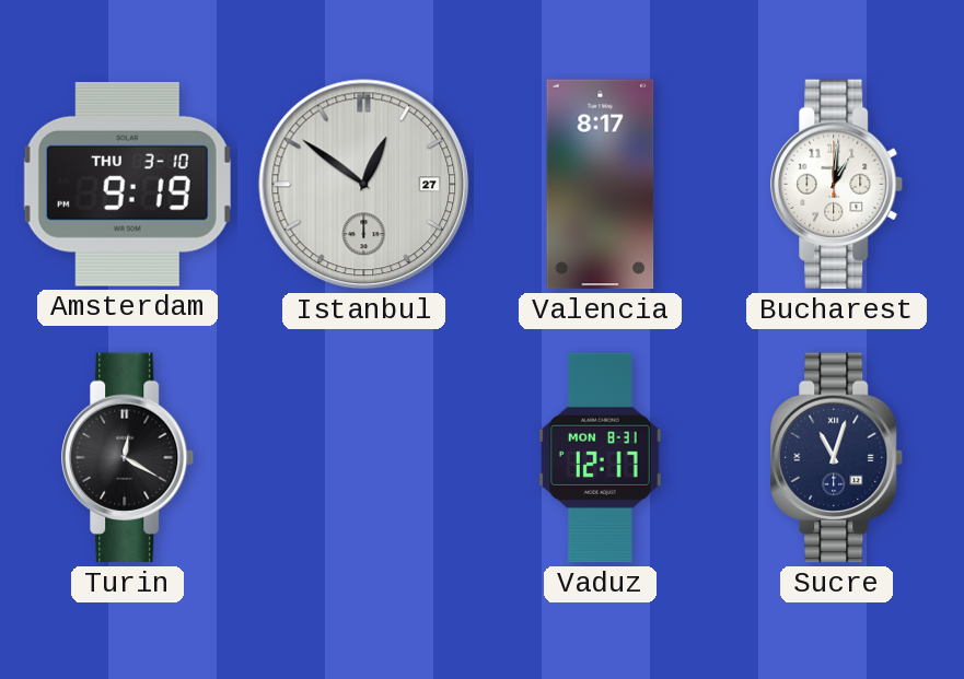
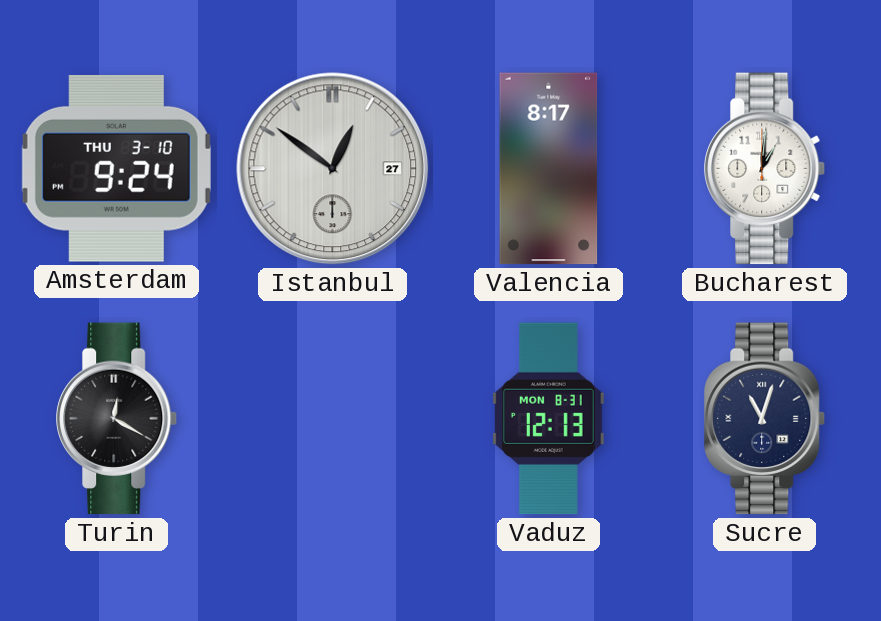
Amsterdam: 9:19 -> 9:24
Vaduz: 12:17 -> 12:13
